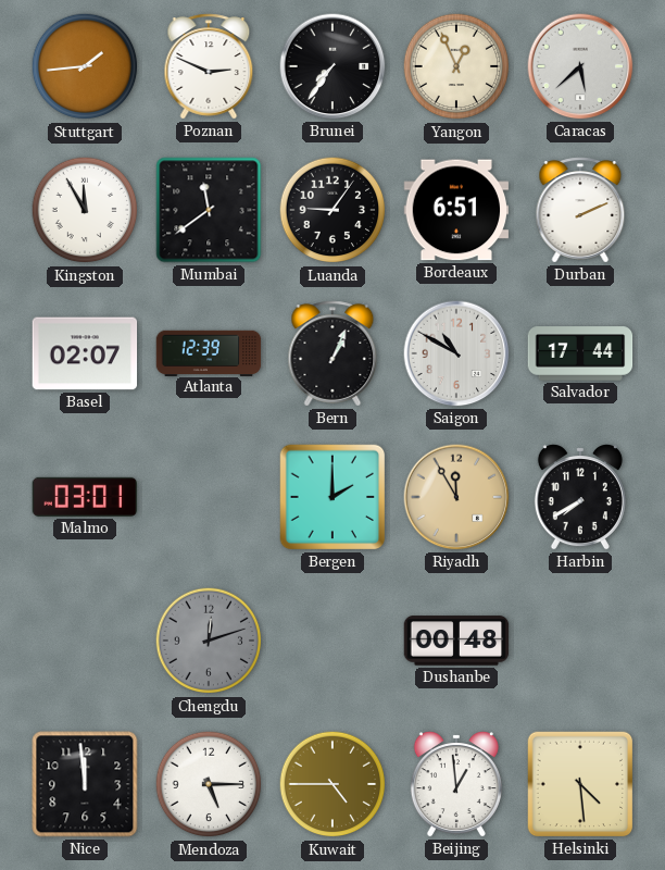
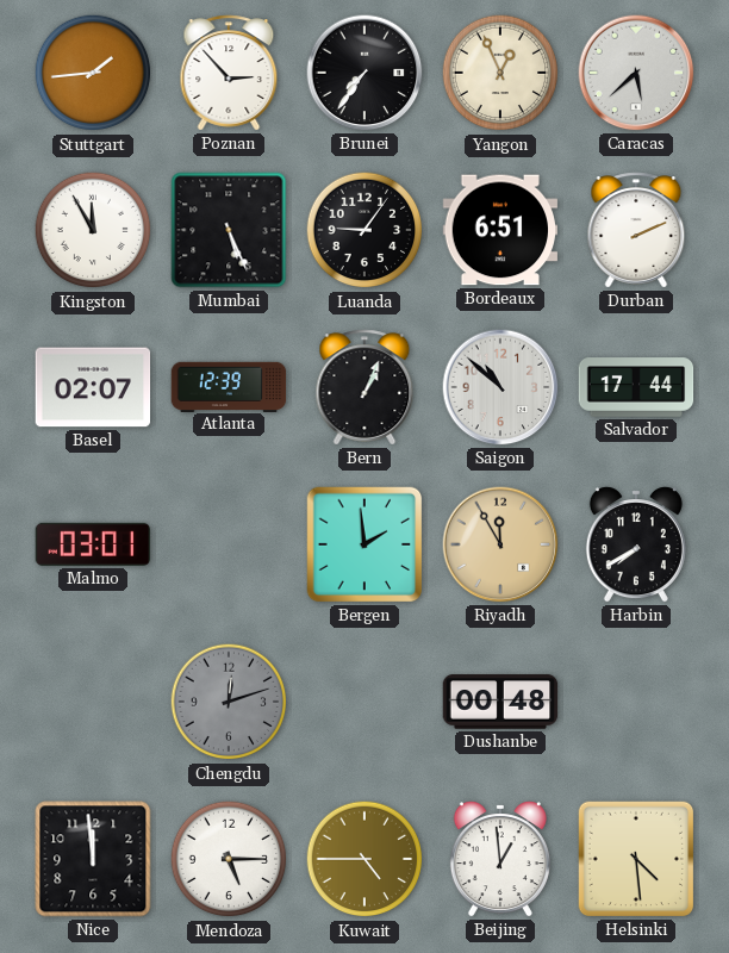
Poznan: 2:49 -> 2:53
Mumbai: 11:39 -> 5:26
Saigon: 10:50 -> 10:52
Bergen: 2:00 -> 1:59
